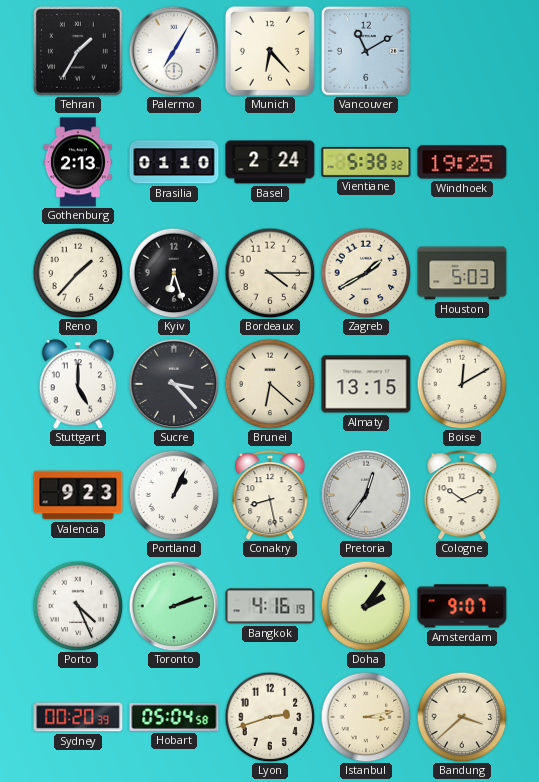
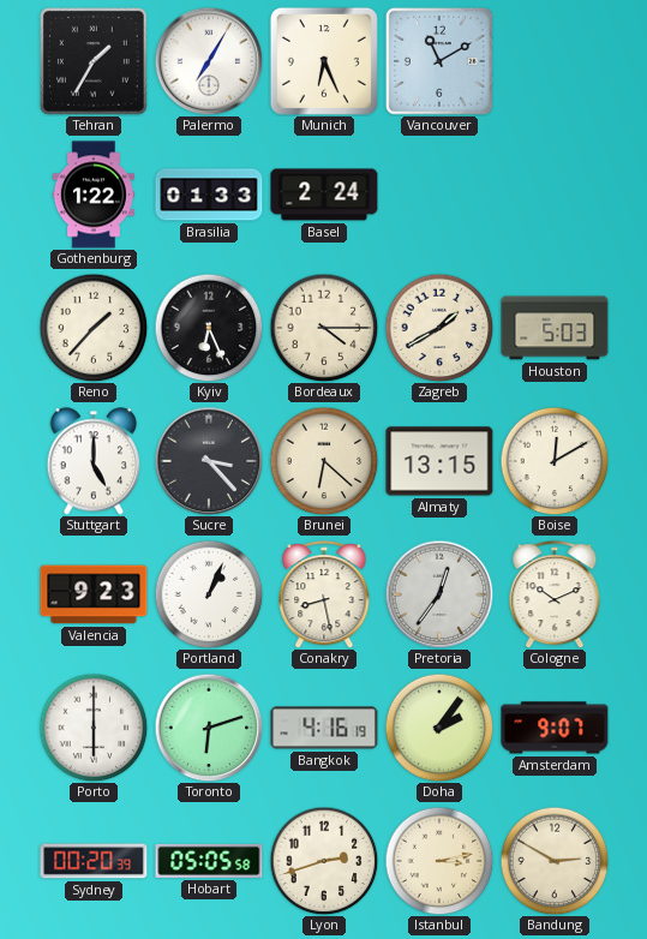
Munich: 6:23 -> 6:26
Gothenburg: 2:13 -> 1:22
Brasilia: 01:10 -> 01:33
Vientiane: 5:38 -> none
Windhoek: 19:25 -> none
Kyiv: 6:27 -> 6:26
Porto: 4:26 -> 6:00
Toronto: 2:12 -> 6:12
Hobart: 05:04 -> 05:05
Bandung: 3:38 -> 2:50
